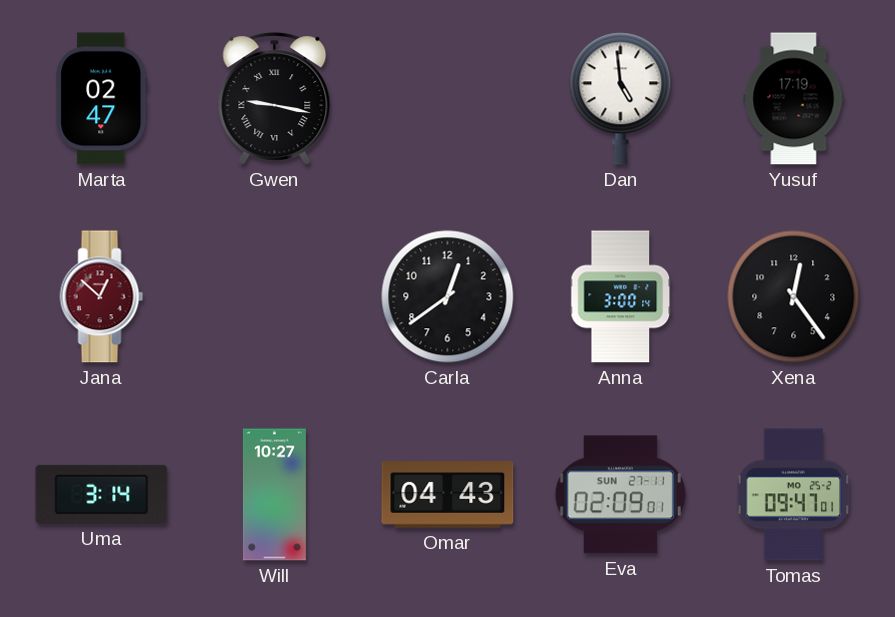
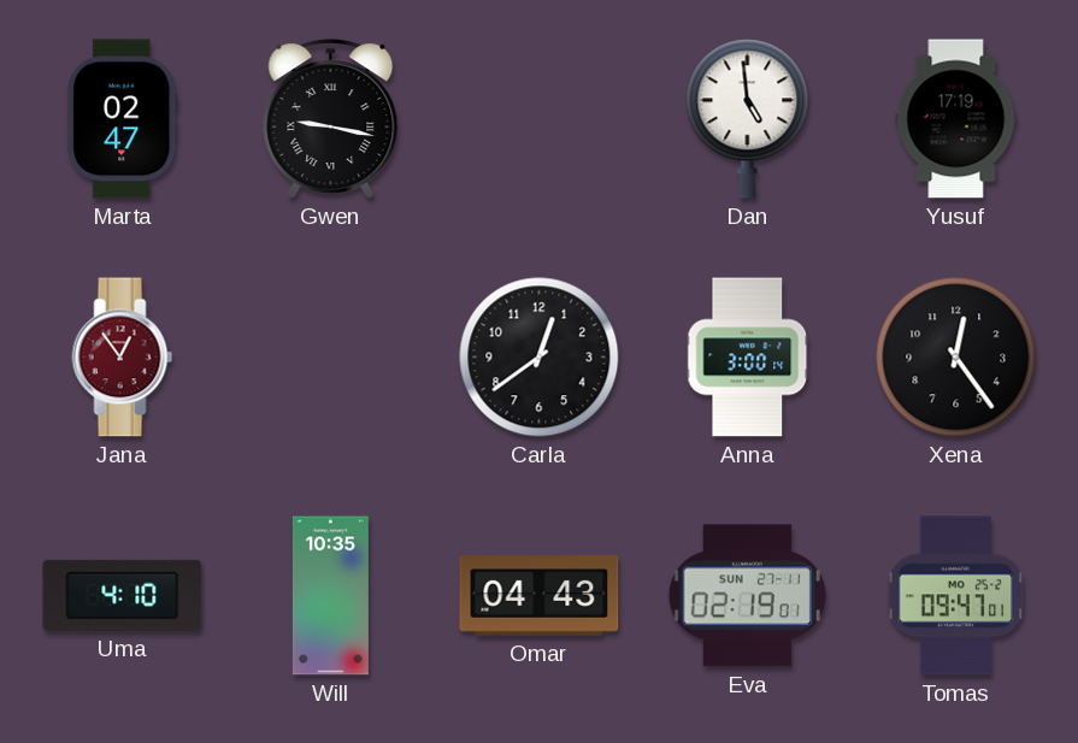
Jana: 12:52 -> 12:54
Uma: 3:14 -> 4:10
Will: 10:27 -> 10:35
Eva: 02:09 -> 02:19
